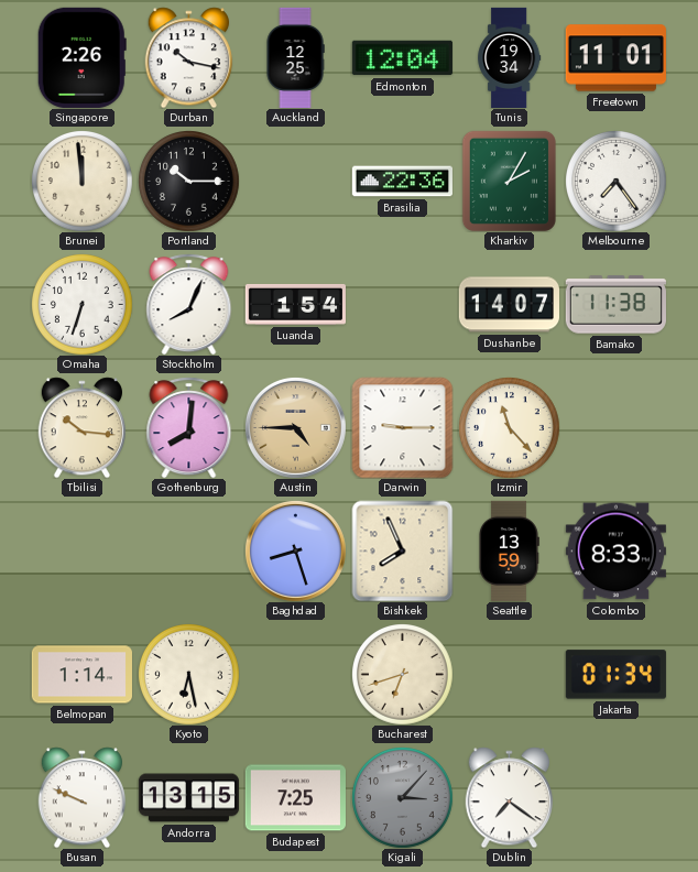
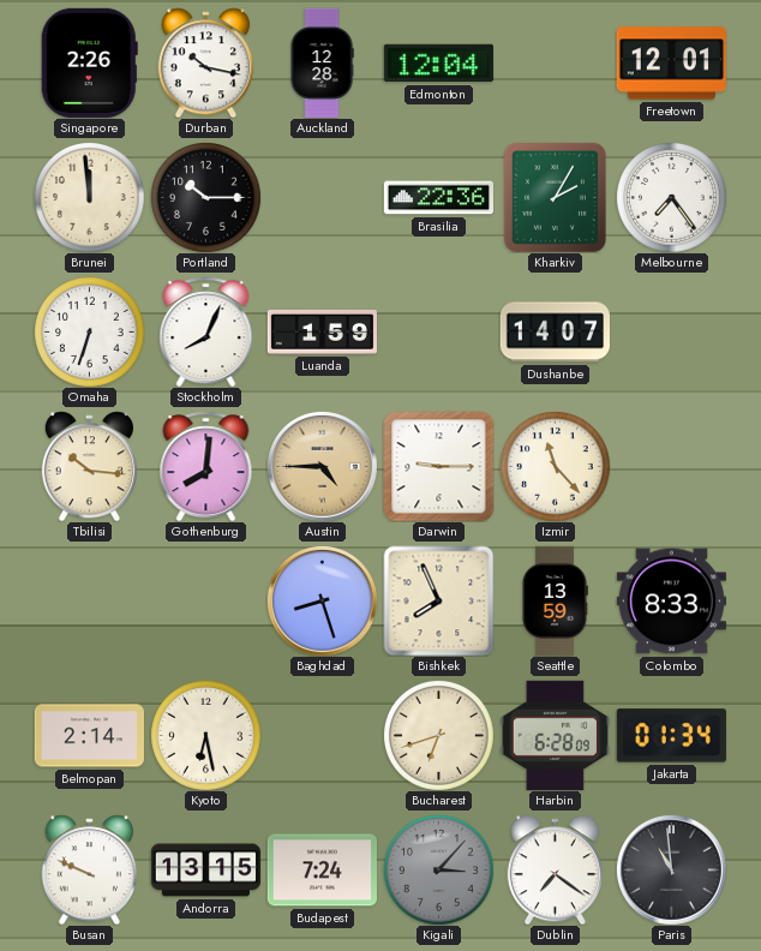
Auckland: 12:25 -> 12:28
Tunis: 19:34 -> none
Freetown: 11:01 -> 12:01
Luanda: 1:54 -> 1:59
Bamako: 11:38 -> none
Belmopan: 1:14 -> 2:14
Harbin: none -> 6:28
Budapest: 7:25 -> 7:24
Paris: none -> 10:59
